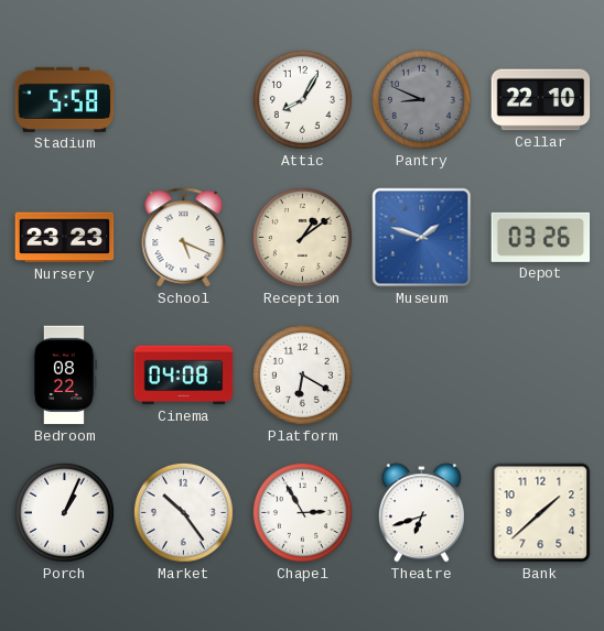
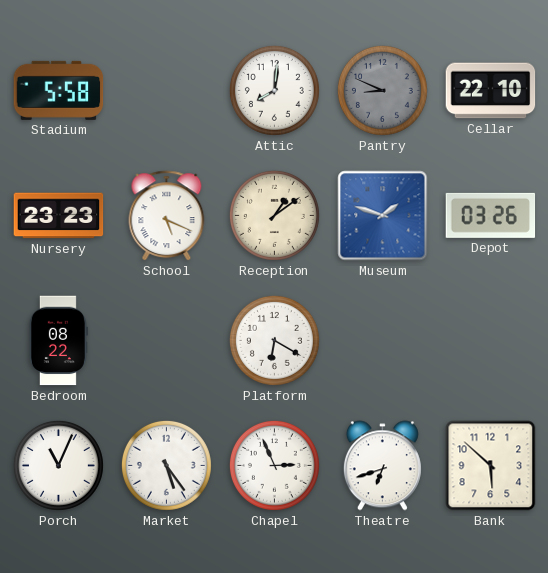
Attic: 8:05 -> 8:01
Cinema: 04:08 -> none
Porch: 1:04 -> 11:04
Market: 10:24 -> 5:24
Chapel: 2:55 -> 2:56
Bank: 1:38 -> 5:52
